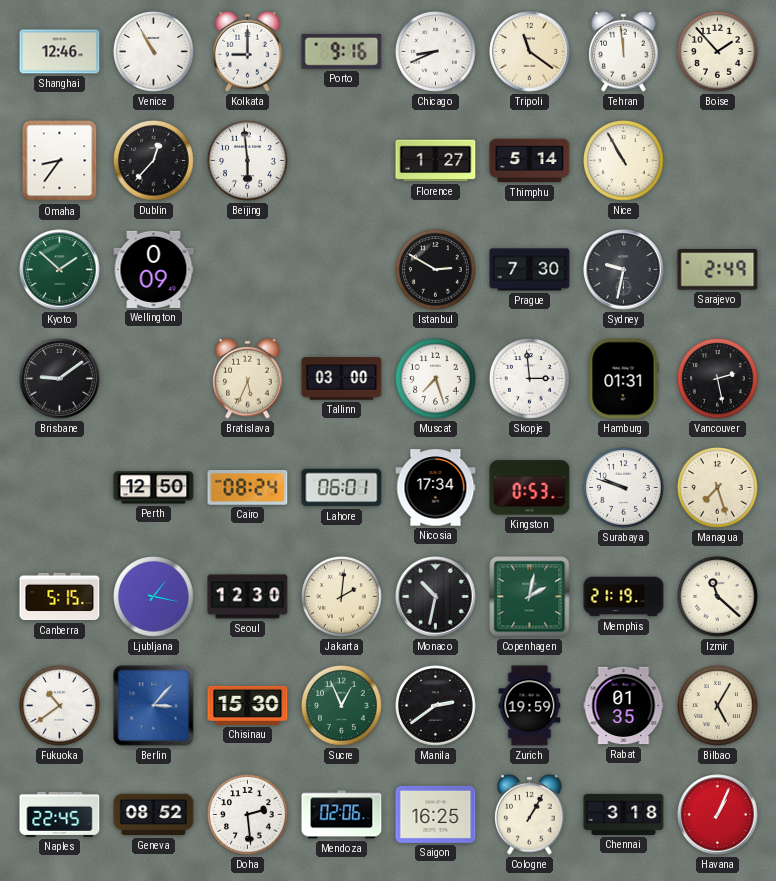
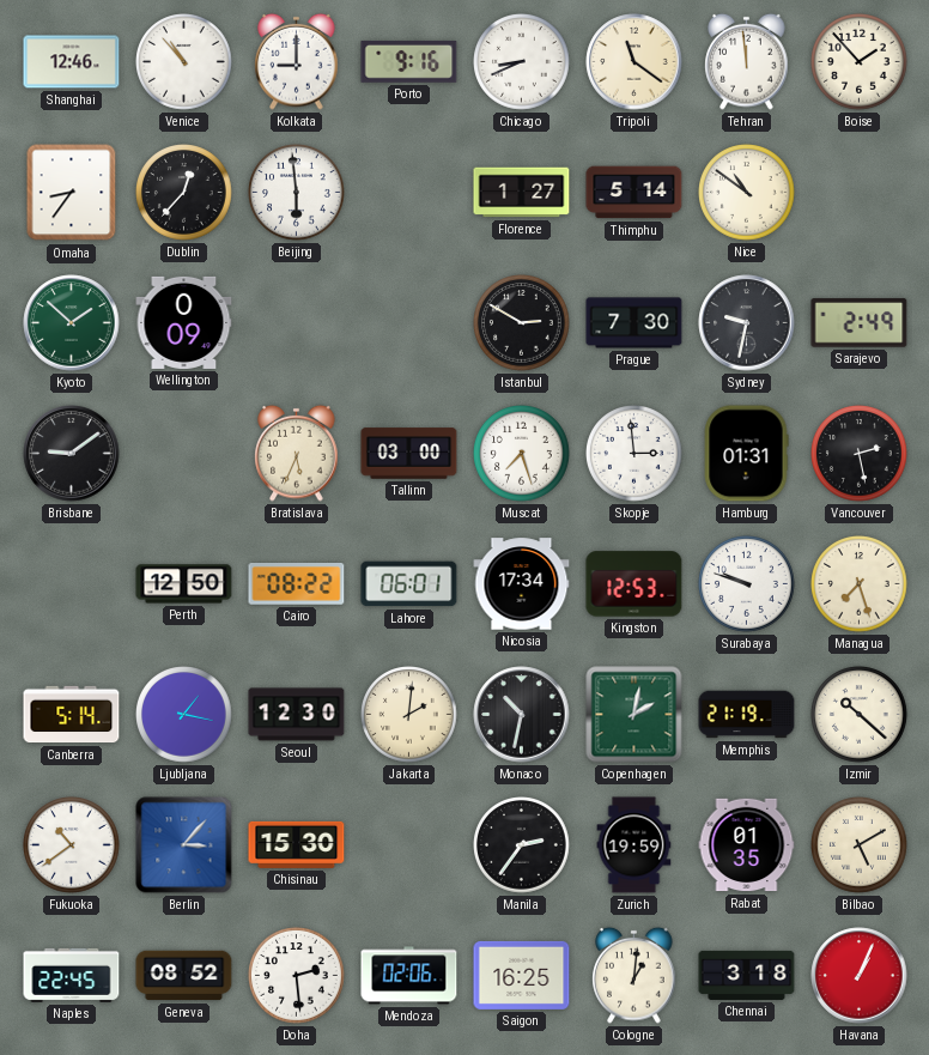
Venice: 10:55 -> 10:53
Nice: 10:55 -> 10:51
Cairo: 08:24 -> 08:22
Kingston: 0:53 -> 12:53
Canberra: 5:15 -> 5:14
Izmir: 11:22 -> 10:22
Sucre: 12:56 -> none
Manila: 2:39 -> 2:36
Bilbao: 5:05 -> 5:10
Cologne: 1:05 -> 1:01
